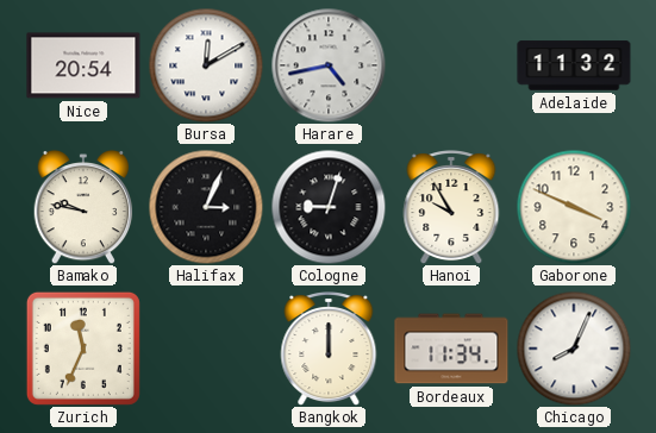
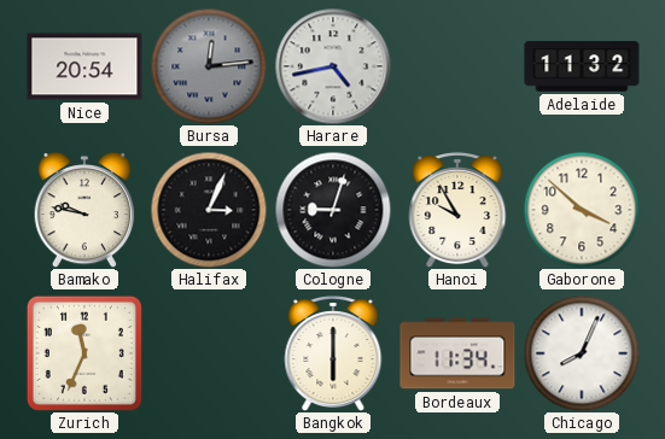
Bursa: 12:10 -> 12:14
Bursa dial: white -> grey
Gaborone: 3:49 -> 3:52
Bangkok: 12:00 -> 6:00
